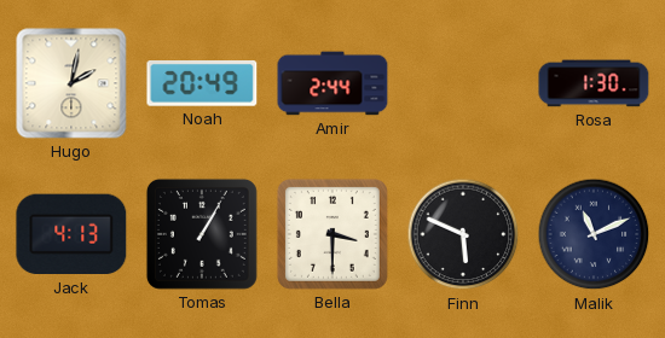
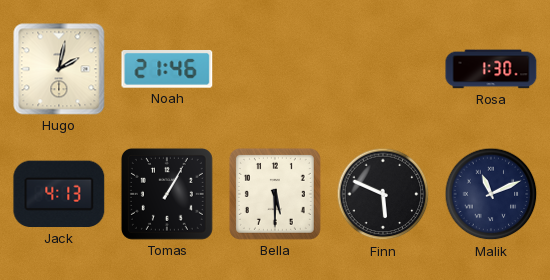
Noah: 20:49 -> 21:46
Amir: 2:44 -> none
Bella: 3:30 -> 5:30
